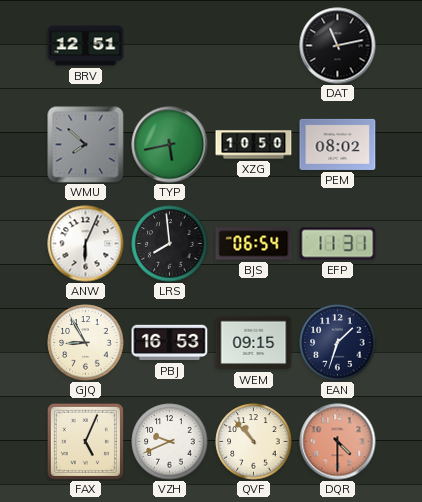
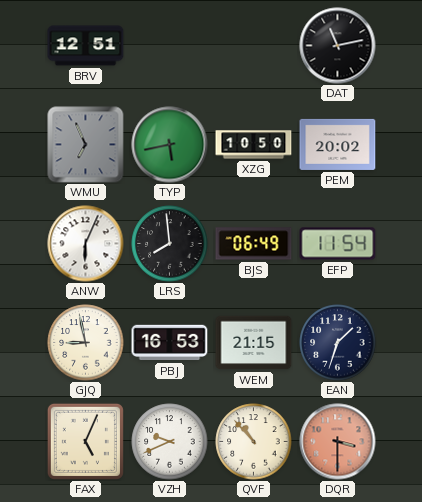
WMU: 7:52 -> 6:56
PEM: 08:02 -> 20:02
BJS: 06:54 -> 06:49
EFP: 11:31 -> 11:54
GJQ: 8:55 -> 8:58
WEM: 09:15 -> 21:15
DQR: 4:30 -> 3:30
